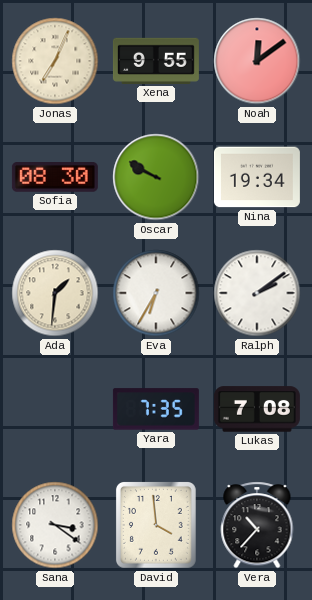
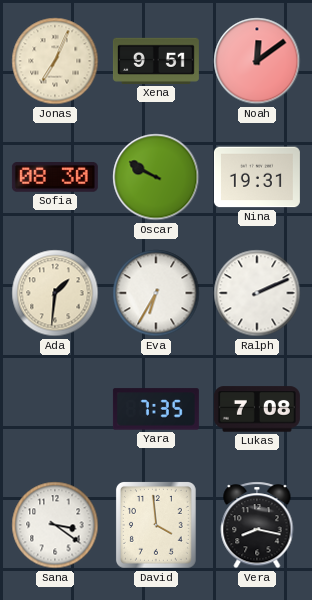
Xena: 9:55 -> 9:51
Nina: 19:34 -> 19:31
Ralph: 2:09 -> 2:11
Vera: 10:37 -> 8:17
